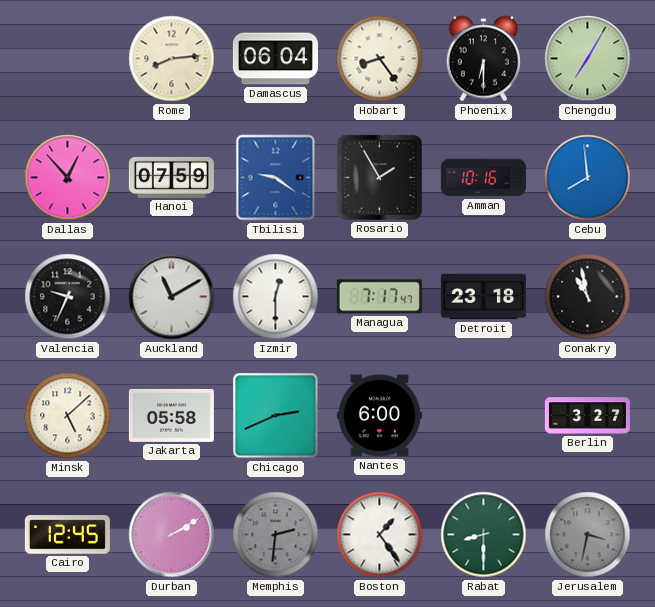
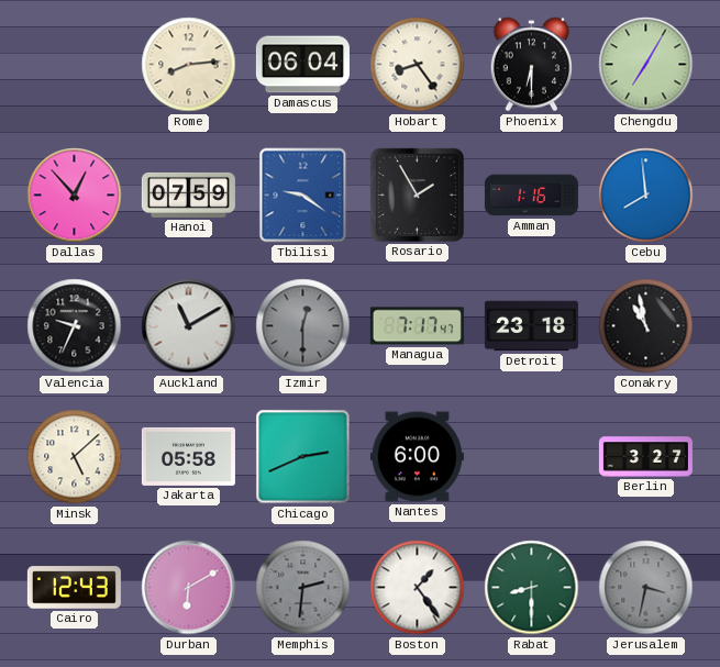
Amman: 10:16 -> 1:16
Izmir dial: white -> grey
Cairo: 12:45 -> 12:43
Durban: 2:10 -> 6:10
